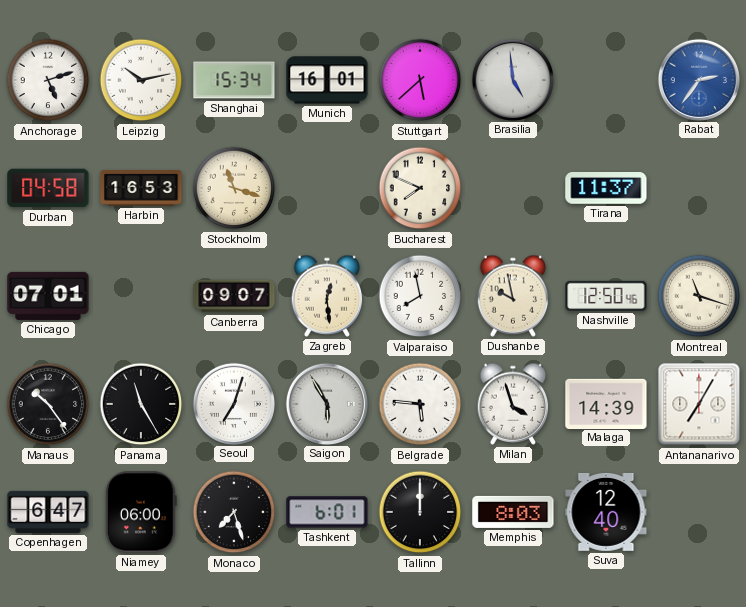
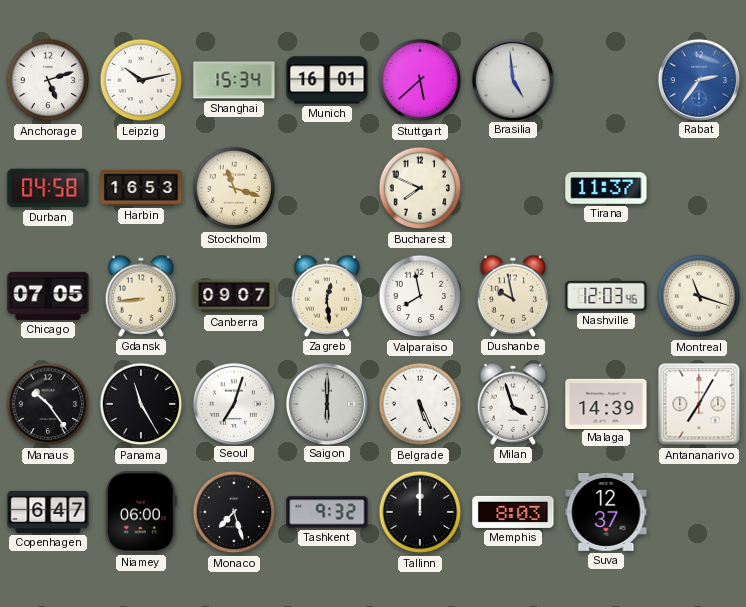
Chicago: 07:01 -> 07:05
Gdansk: none -> 8:44
Nashville: 12:50 -> 12:03
Saigon: 5:55 -> 6:00
Belgrade: 5:46 -> 5:26
Tashkent: 6:01 -> 9:32
Suva: 12:40 -> 12:37
